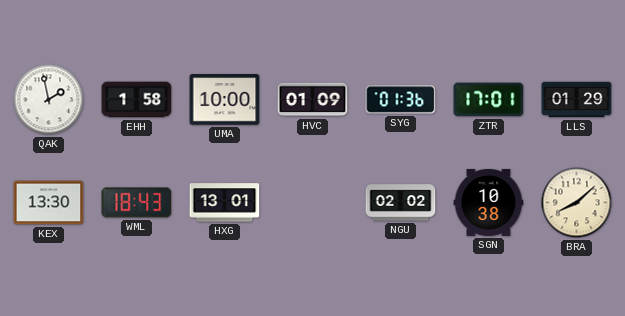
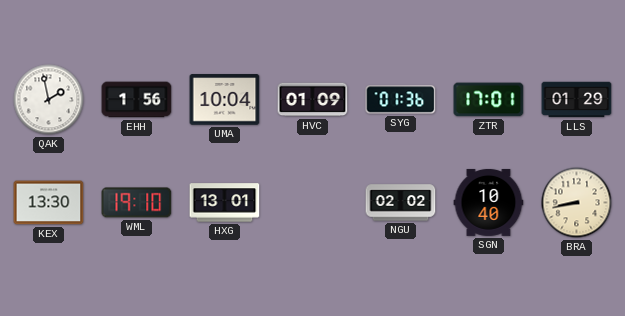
EHH: 1:58 -> 1:56
UMA: 10:00 -> 10:04
WML: 18:43 -> 19:10
SGN: 10:38 -> 10:40
BRA: 8:08 -> 8:43
